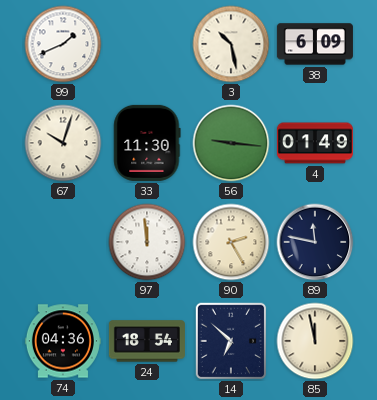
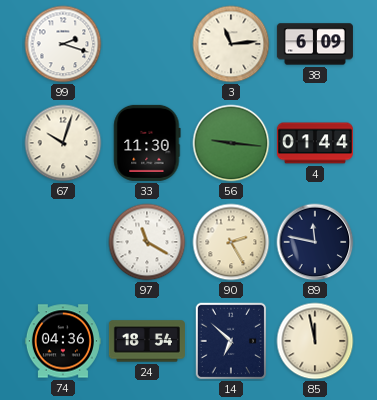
99: 1:41 -> 2:18
3: 10:28 -> 11:14
4: 01:49 -> 01:44
97: 11:59 -> 11:20
